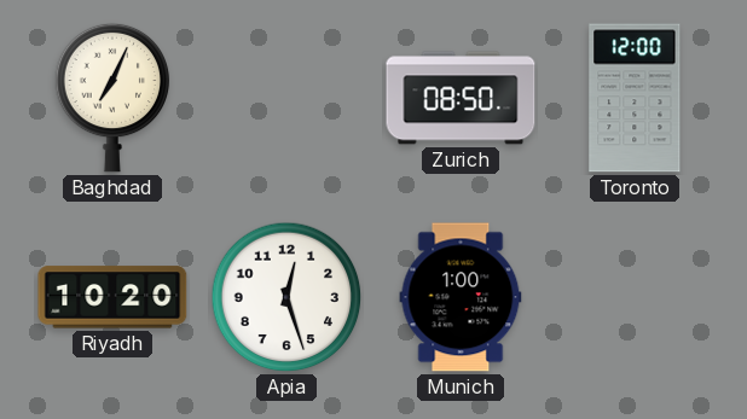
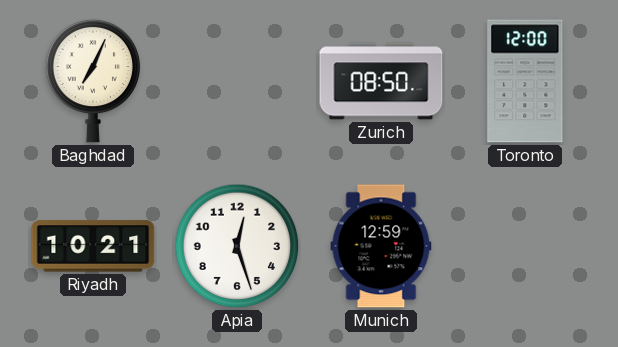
Riyadh: 10:20 -> 10:21
Munich: 1:00 -> 12:59
